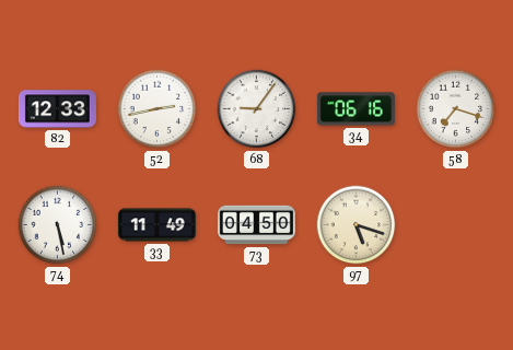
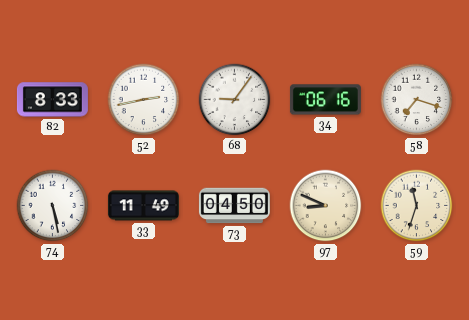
82: 12:33 -> 8:33
97: 5:18 -> 8:49
59: none -> 11:33
